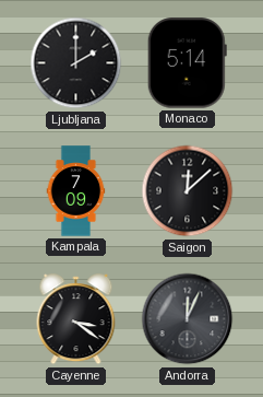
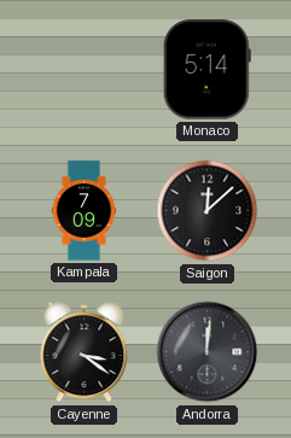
Ljubljana: 2:00 -> none
Andorra: 12:04 -> 12:01
